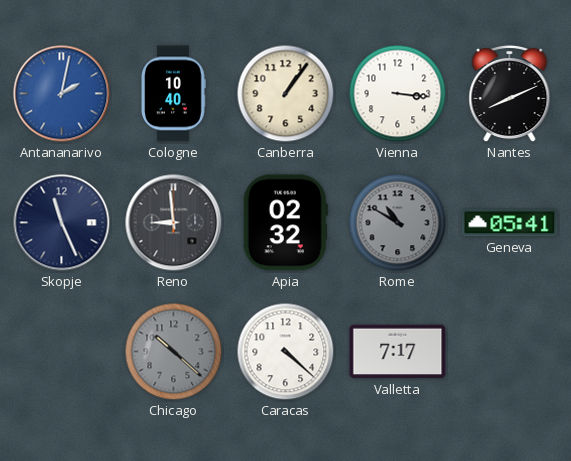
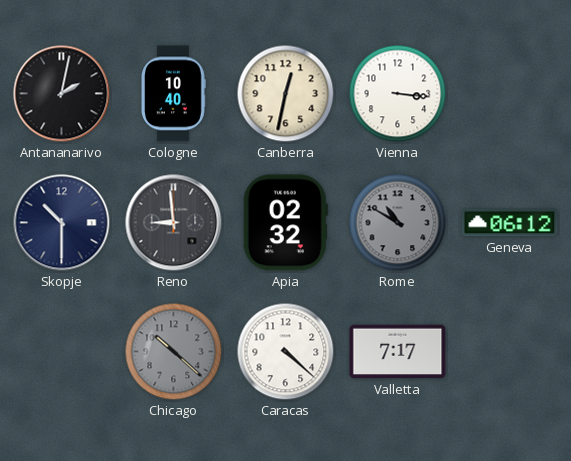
Antananarivo dial: blue -> black
Canberra: 1:06 -> 12:32
Nantes: 8:11 -> none
Skopje: 11:26 -> 10:30
Geneva: 05:41 -> 06:12
